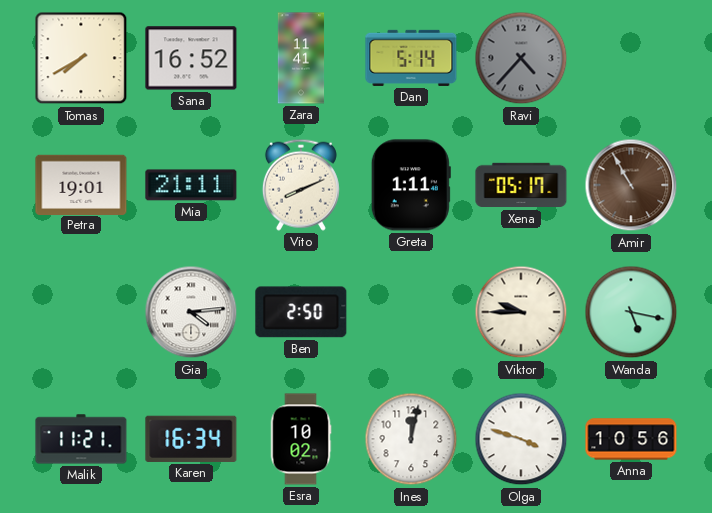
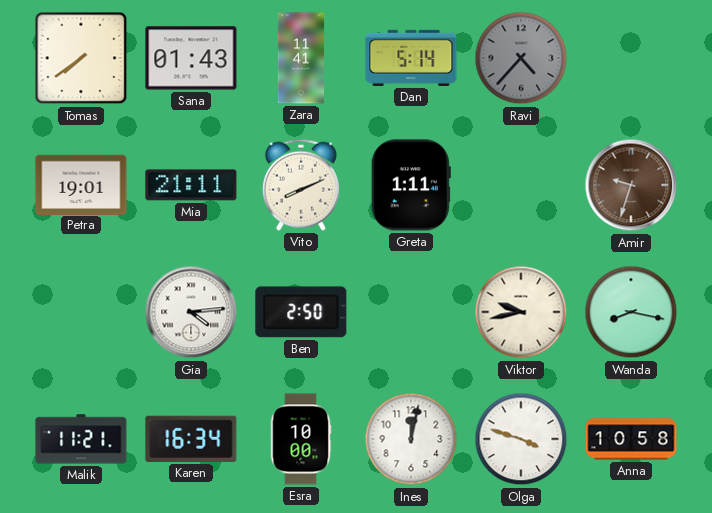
Tomas: 7:40 -> 7:39
Sana: 16:52 -> 01:43
Xena: 05:17 -> none
Amir: 10:55 -> 9:33
Viktor: 9:45 -> 9:43
Wanda: 5:17 -> 8:17
Esra: 10:02 -> 10:00
Anna: 10:56 -> 10:58
